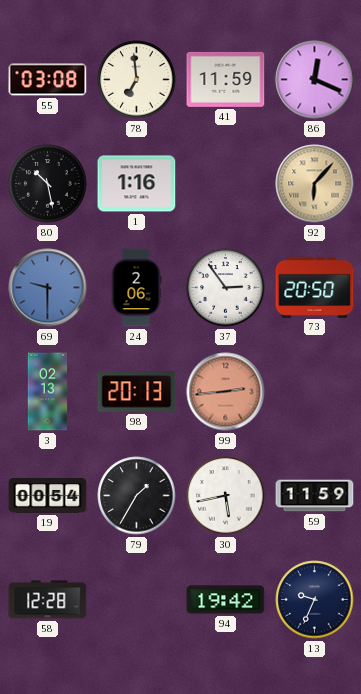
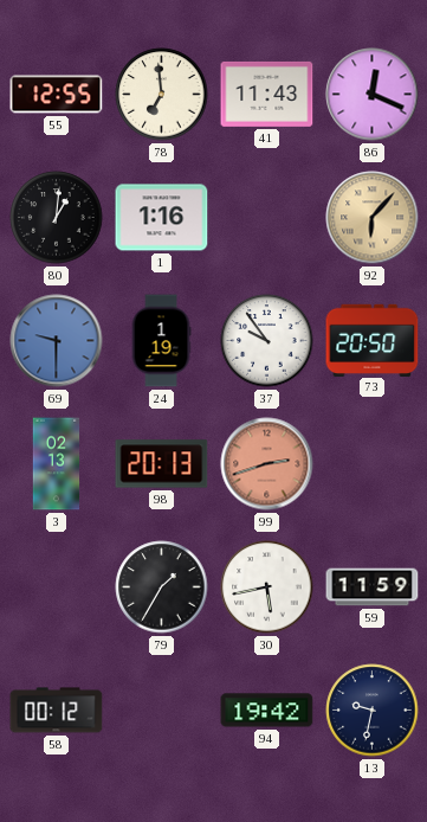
55: 03:08 -> 12:55
41: 11:59 -> 11:43
80: 10:28 -> 1:01
24: 2:06 -> 1:19
37: 2:54 -> 9:54
99: 2:44 -> 2:42
19: 00:54 -> none
58: 12:28 -> 00:12
13: 9:34 -> 9:32
